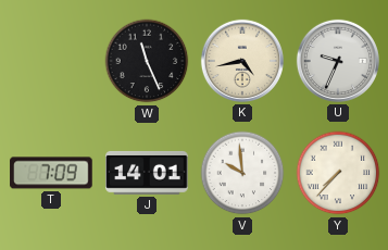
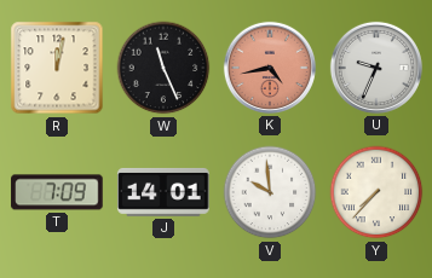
R: none -> 12:02
K dial: cream -> salmon
